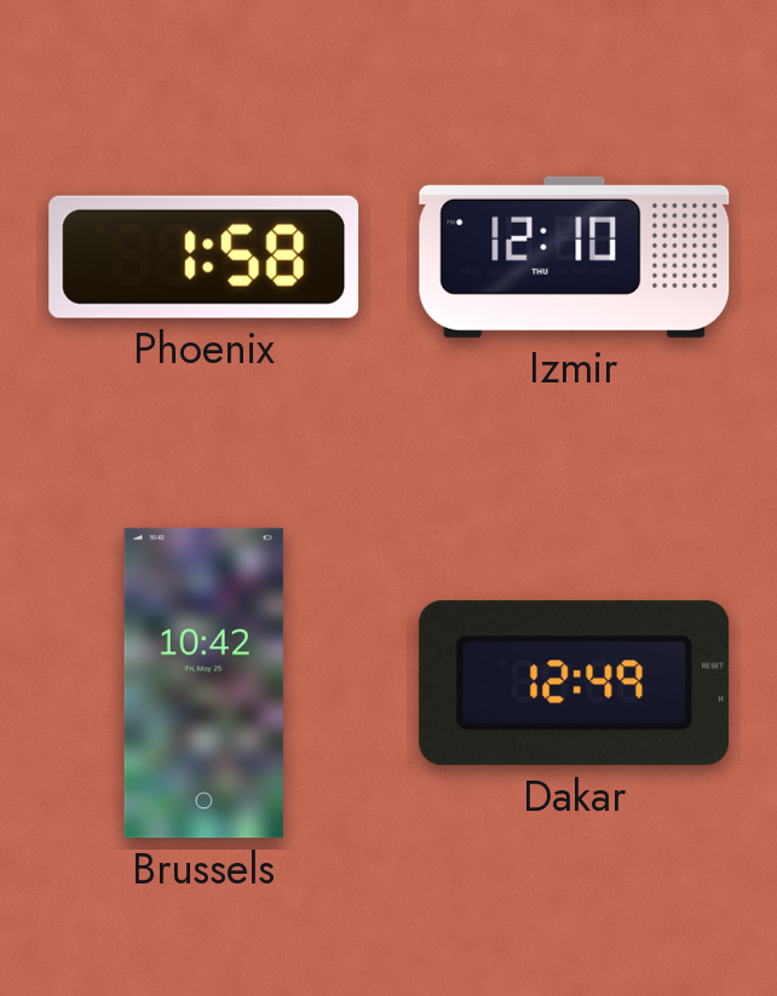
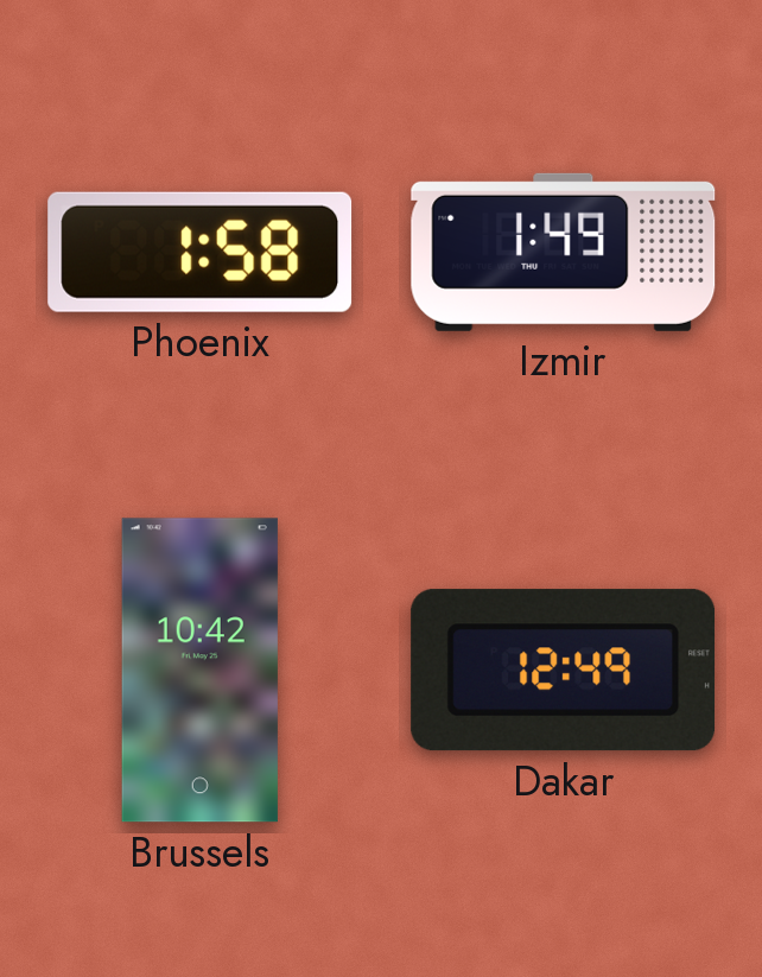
Izmir: 12:10 -> 1:49
